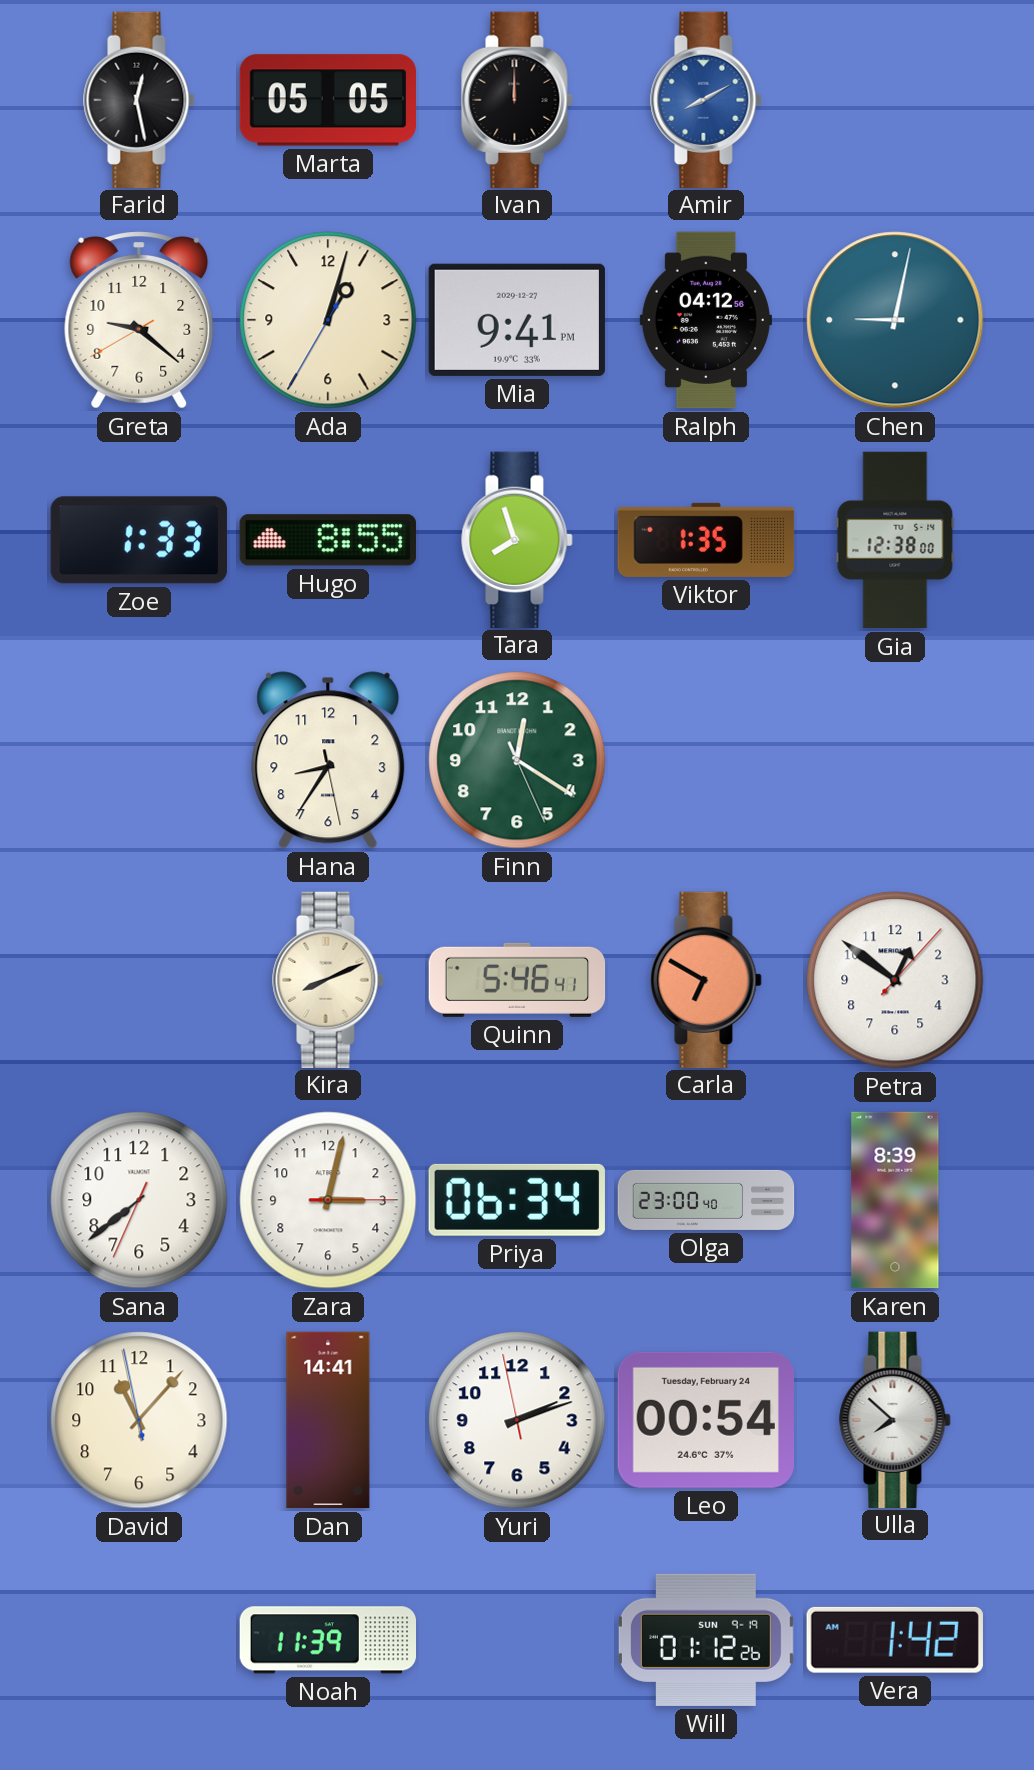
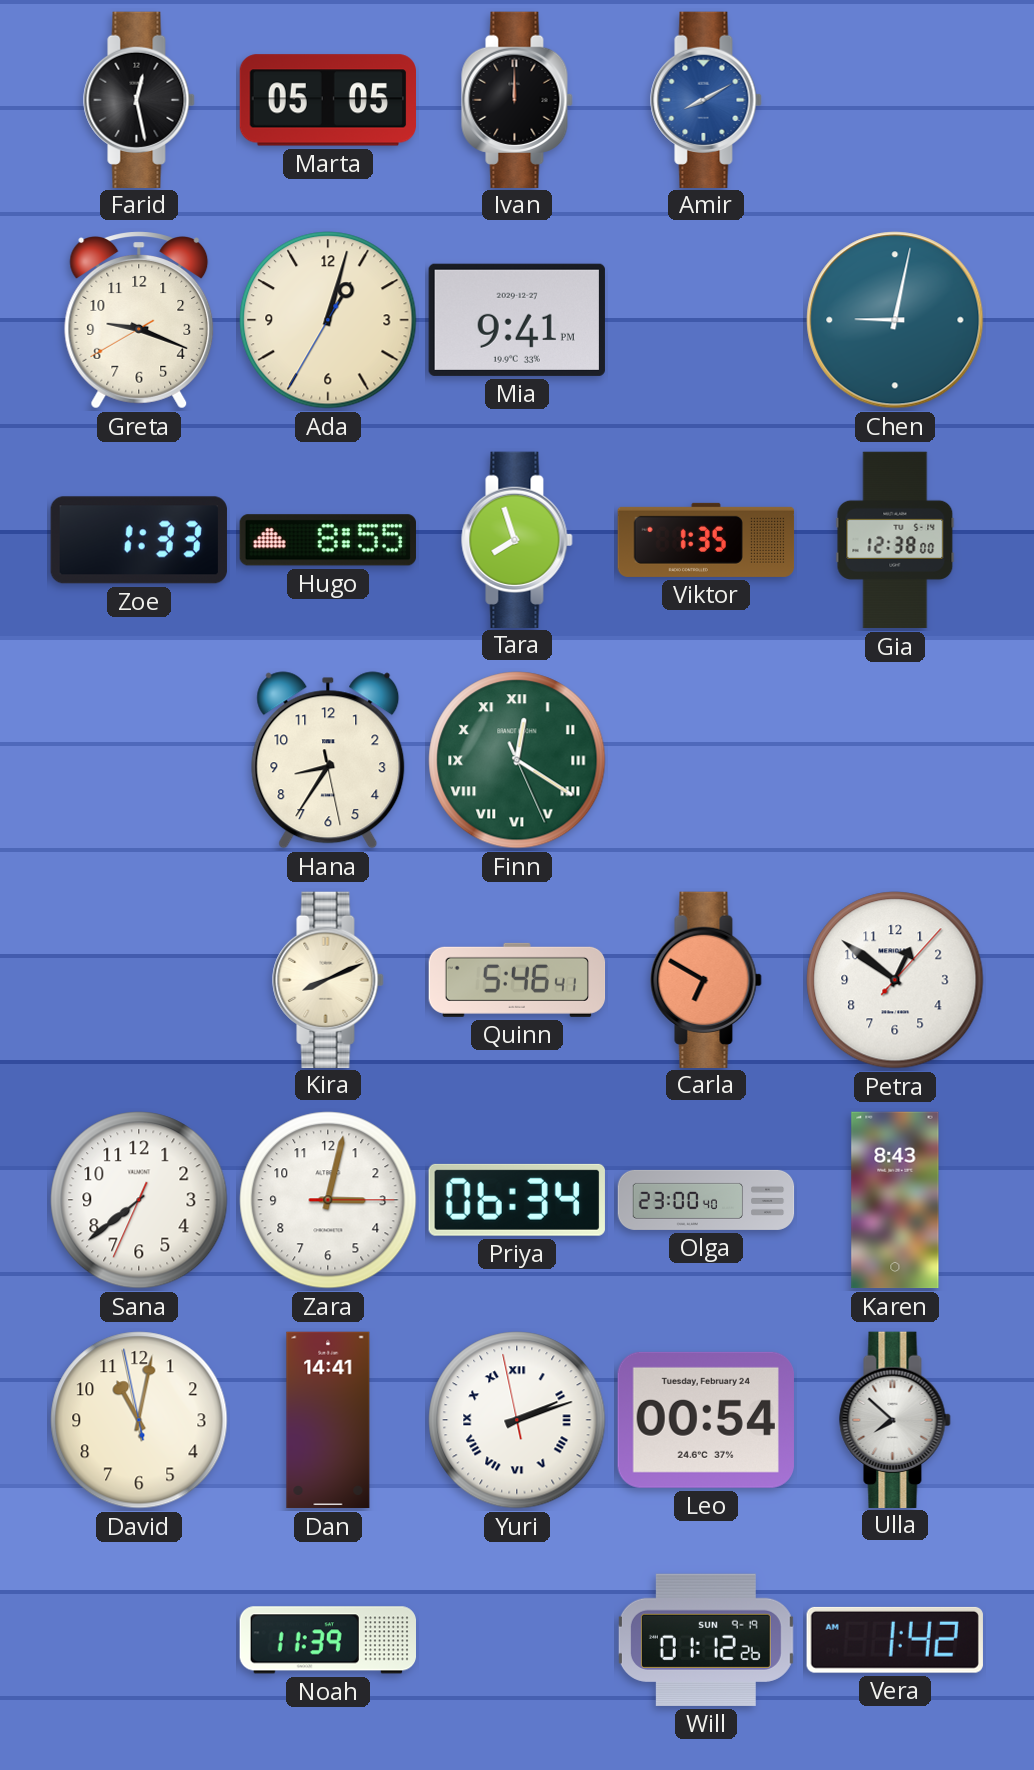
Greta: 9:21 -> 9:18
Ralph: 04:12 -> none
Finn numerals: Arabic -> Roman
Karen: 8:39 -> 8:43
David: 11:06 -> 11:01
Yuri numerals: Arabic -> Roman
